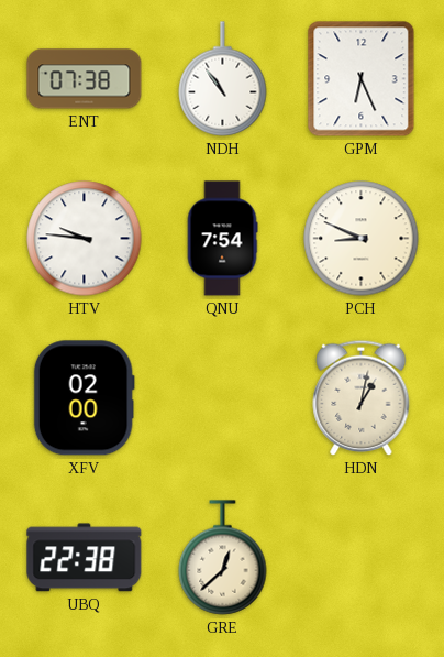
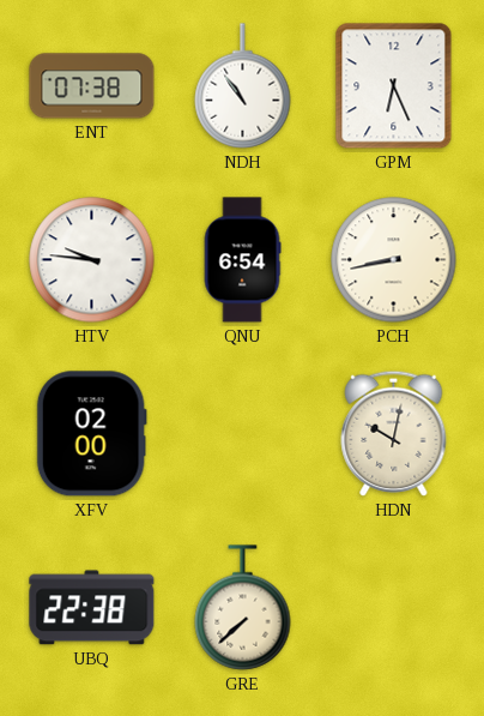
QNU: 7:54 -> 6:54
PCH: 8:49 -> 8:43
HDN: 1:02 -> 10:02
GRE: 12:38 -> 7:38
